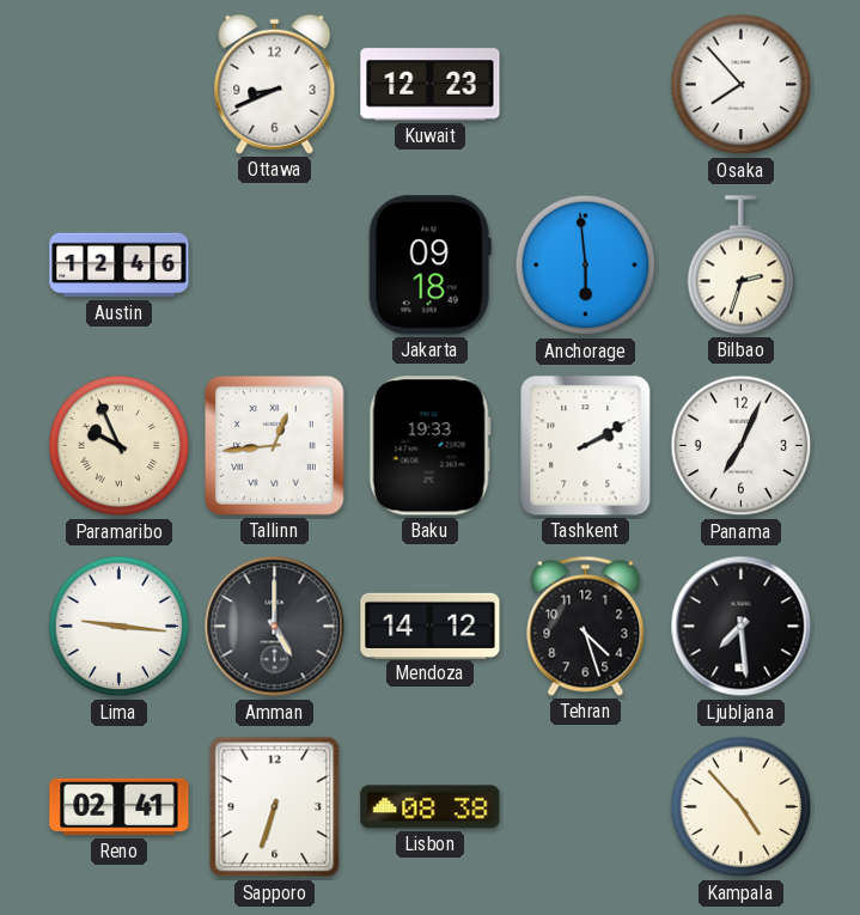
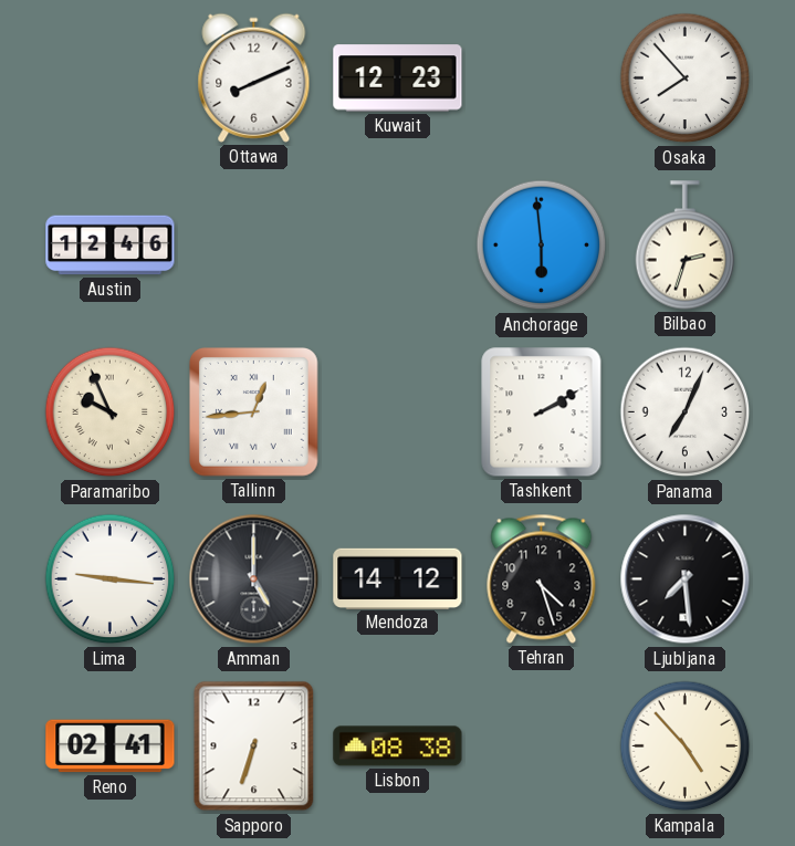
Ottawa: 8:41 -> 8:11
Jakarta: 09:18 -> none
Baku: 19:33 -> none
